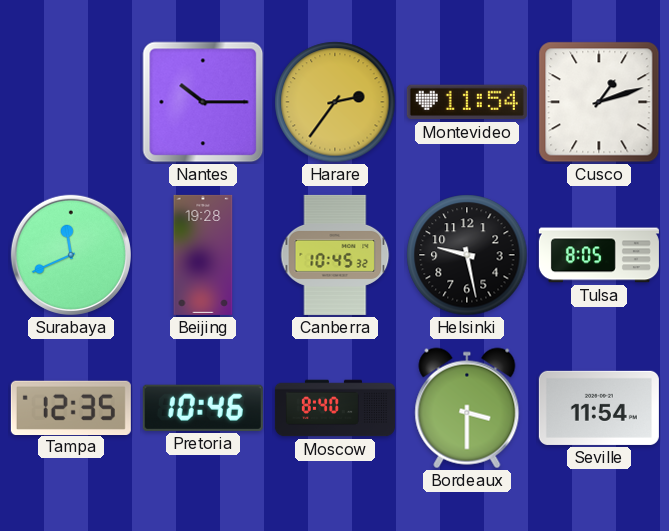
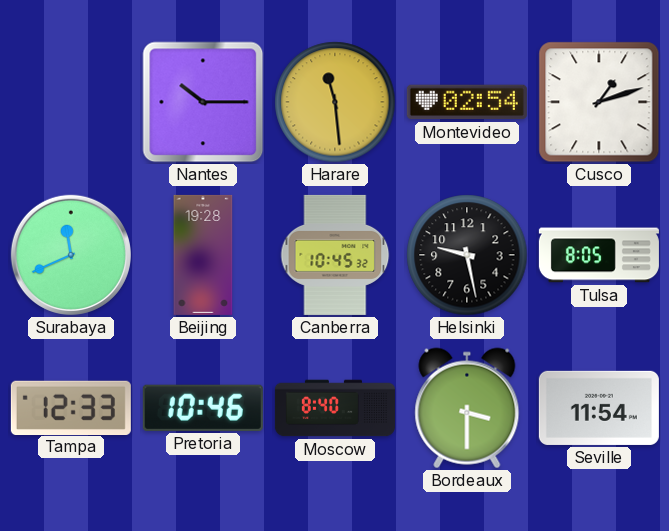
Harare: 2:36 -> 11:29
Montevideo: 11:54 -> 02:54
Tampa: 12:35 -> 12:33
